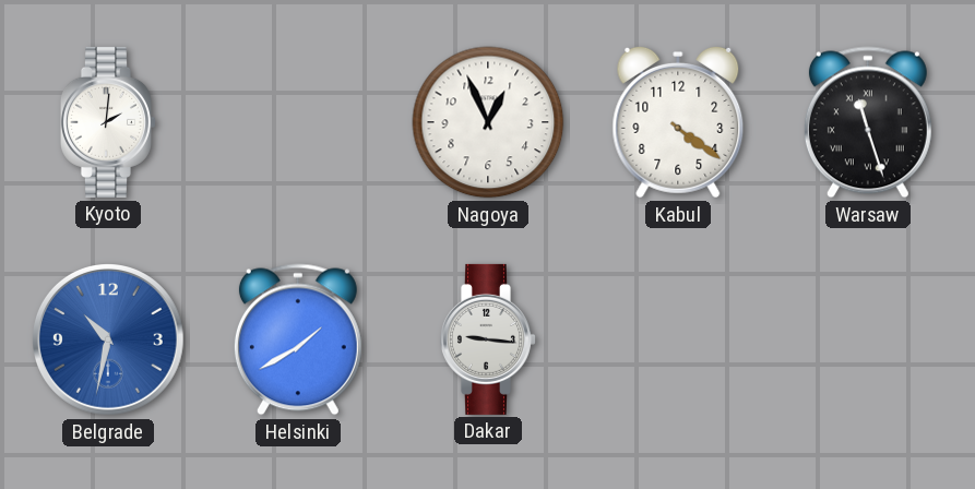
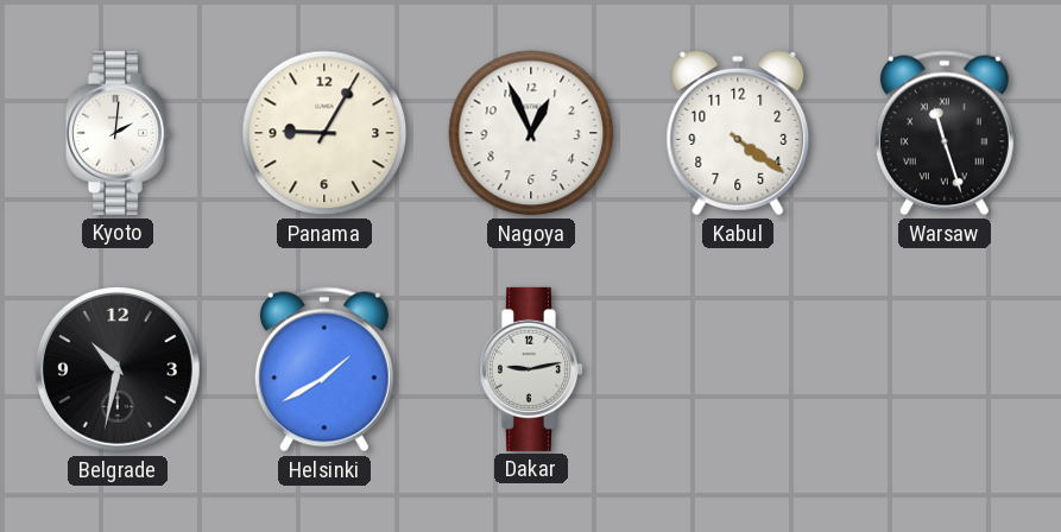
Panama: none -> 9:05
Belgrade dial: blue -> black
Dakar: 9:16 -> 9:13
